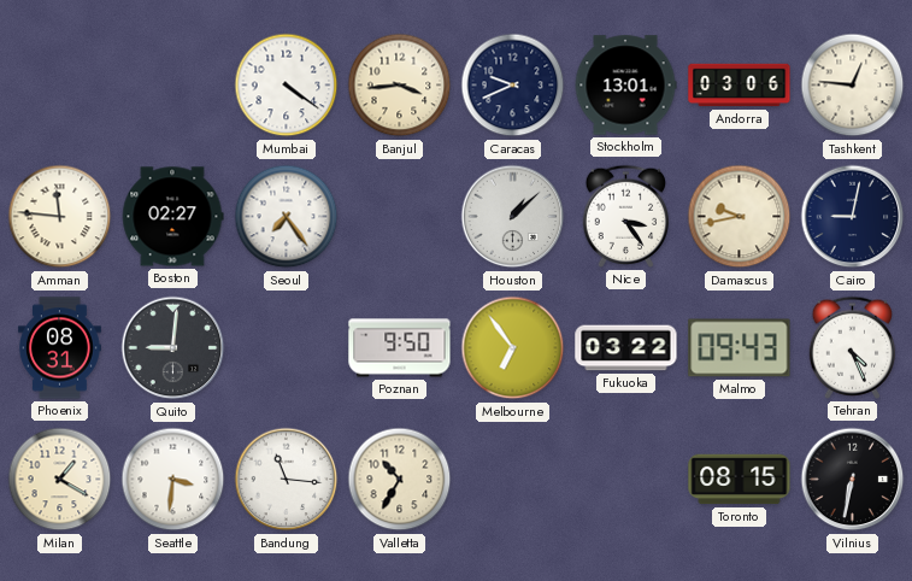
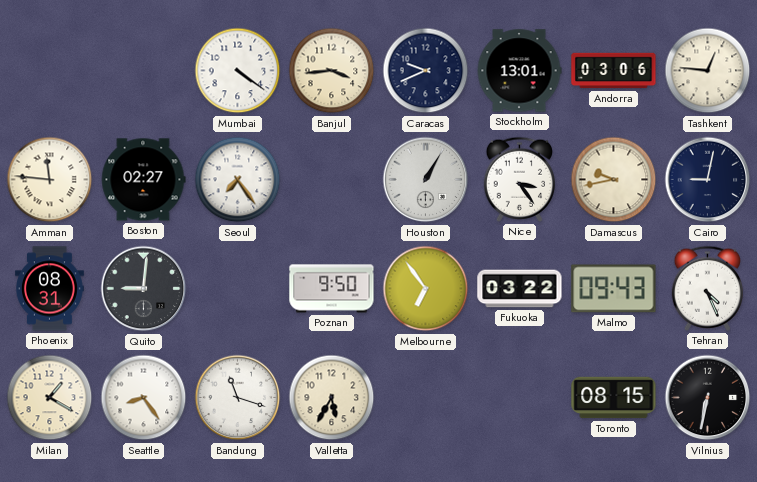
Houston: 1:08 -> 1:05
Seattle: 3:31 -> 8:24
Bandung: 11:16 -> 11:18
Valletta: 10:35 -> 5:35
